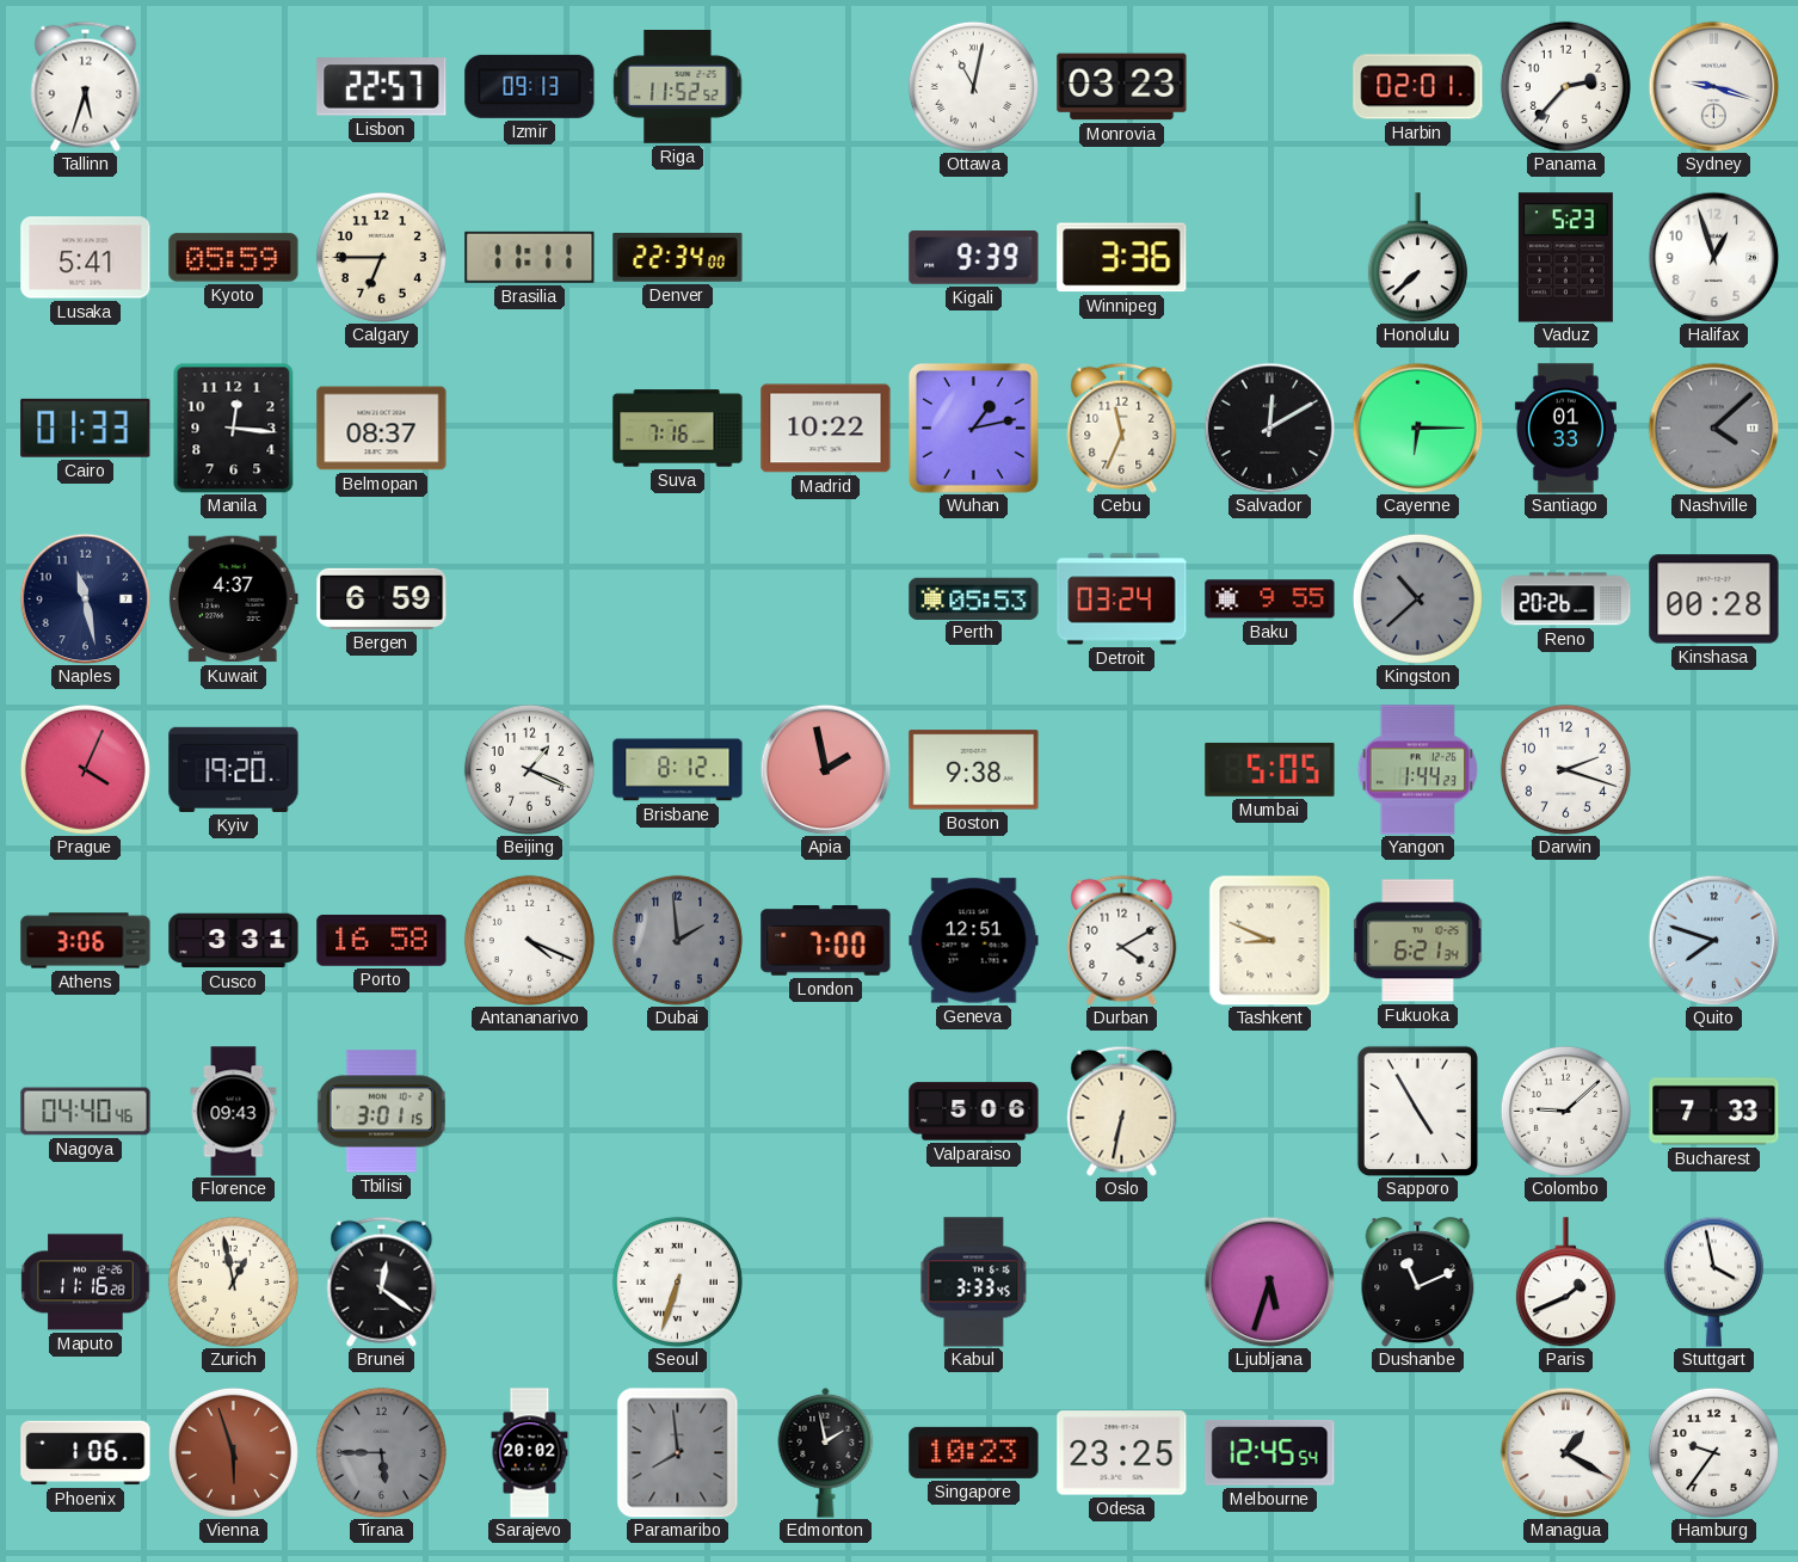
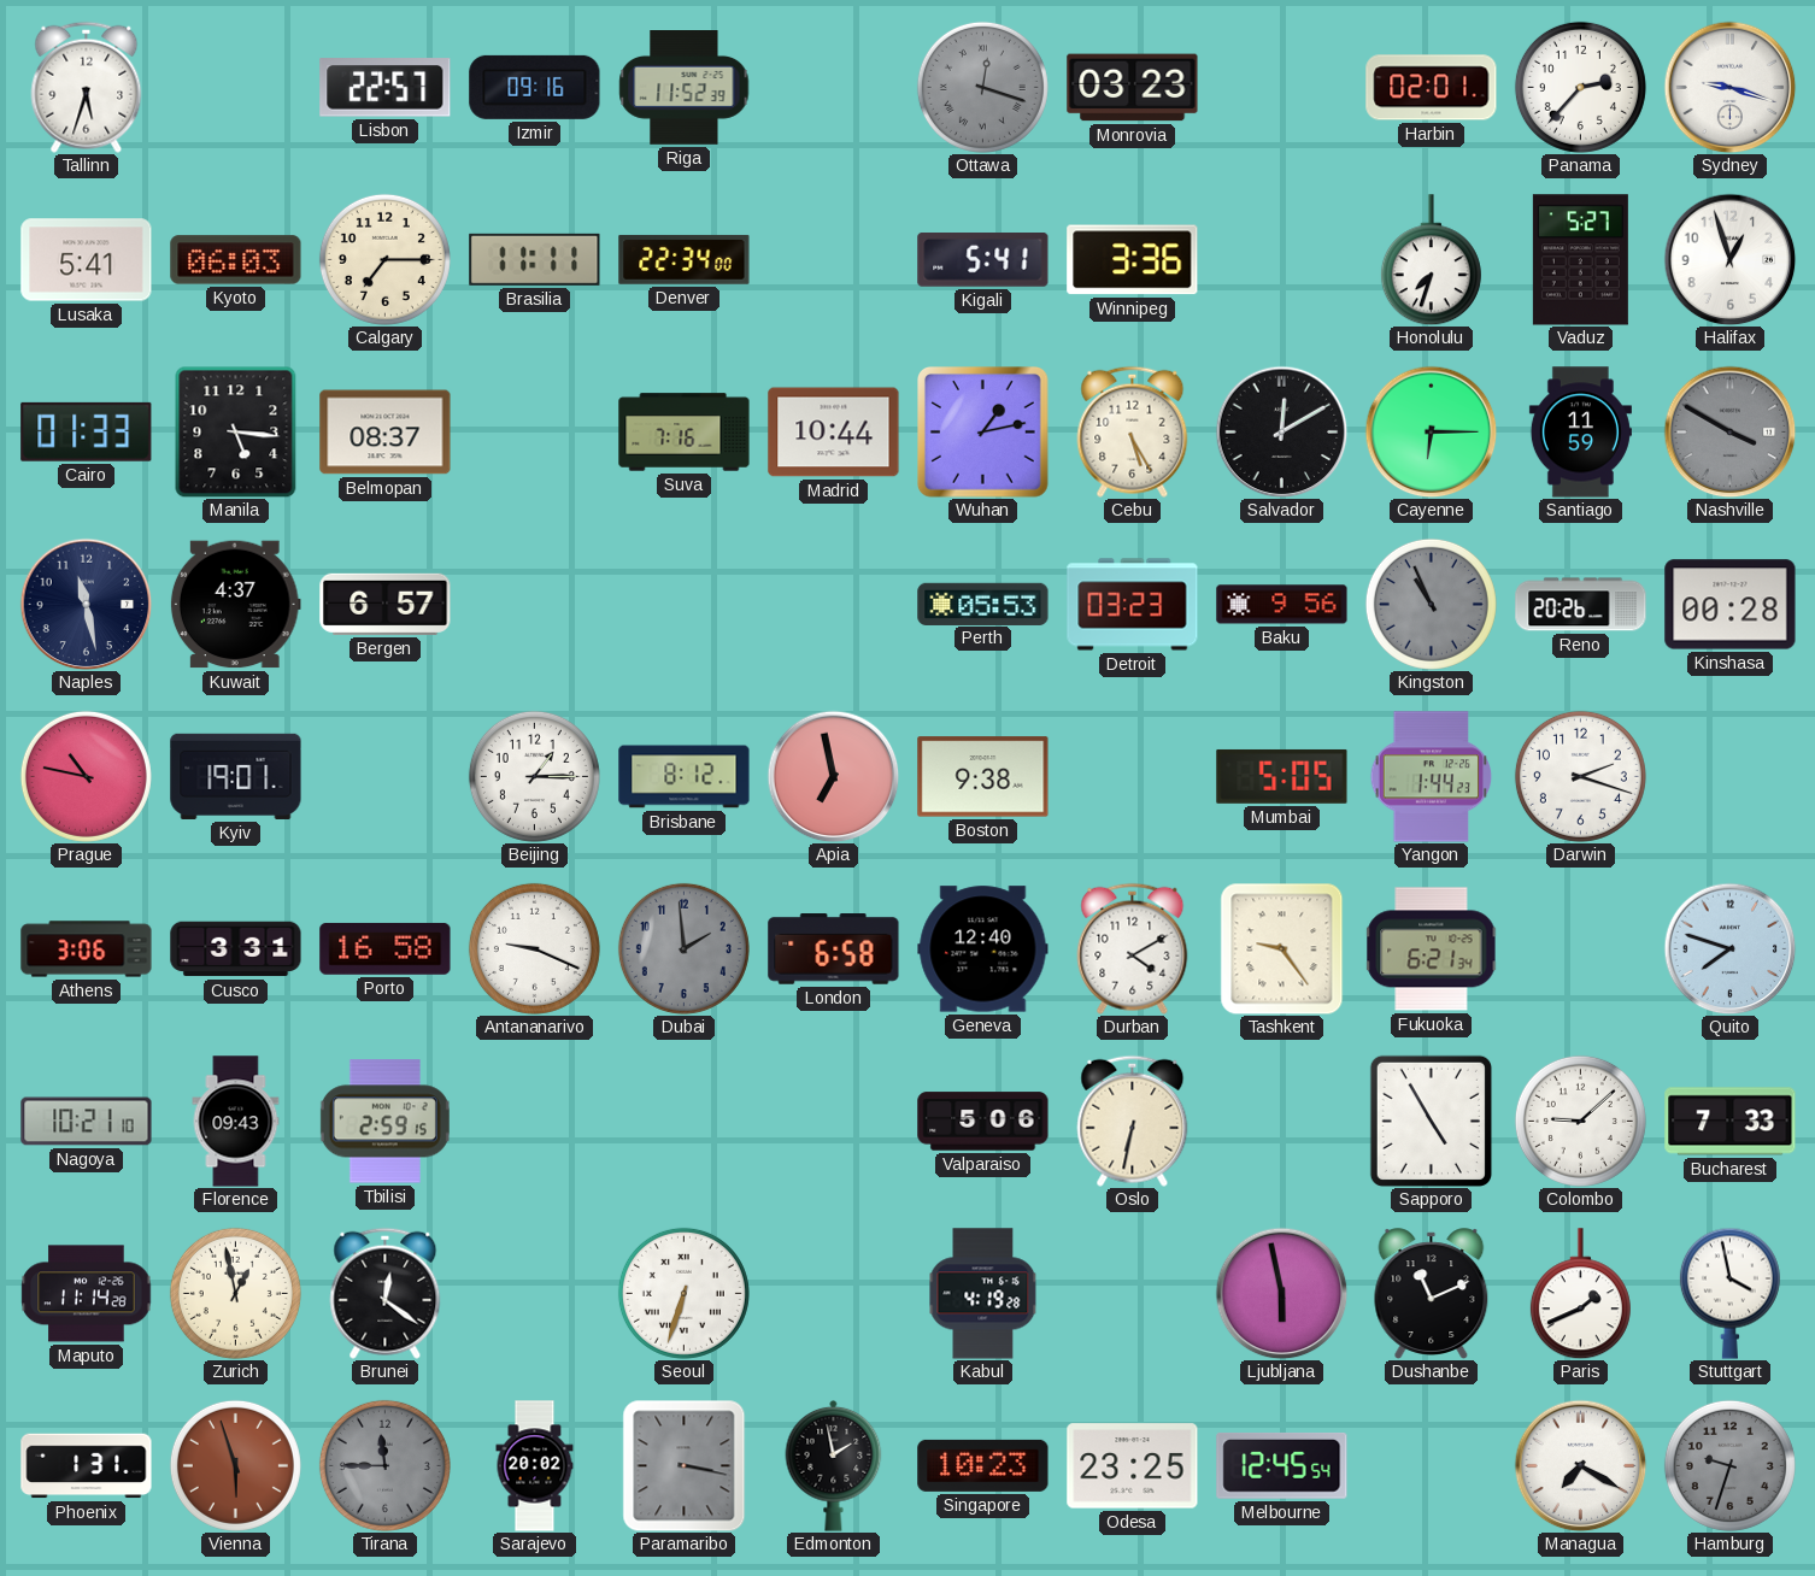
Izmir: 09:13 -> 09:16
Riga: 11:52:52 -> 11:52:39
Ottawa: 11:02 -> 12:18
Ottawa dial: white -> grey
Kyoto: 05:59 -> 06:03
Calgary: 6:45 -> 7:15
Kigali: 9:39 -> 5:41
Honolulu: 7:38 -> 7:33
Vaduz: 5:23 -> 5:27
Manila: 12:16 -> 5:16
Madrid: 10:22 -> 10:44
Cebu: 11:34 -> 5:25
Santiago: 01:33 -> 11:59
Nashville: 4:08 -> 3:50
Bergen: 6:59 -> 6:57
Detroit: 03:24 -> 03:23
Baku: 9:55 -> 9:56
Kingston: 10:38 -> 10:56
Prague: 4:04 -> 10:47
Kyiv: 19:20 -> 19:01
Beijing: 1:19 -> 1:15
Apia: 1:58 -> 6:58
Antananarivo: 4:19 -> 9:19
London: 7:00 -> 6:58
Geneva: 12:51 -> 12:40
Tashkent: 8:49 -> 9:24
Nagoya: 04:40 -> 10:21
Tbilisi: 3:01 -> 2:59
Maputo: 11:16 -> 11:14
Kabul: 3:33 -> 4:19
Ljubljana: 5:33 -> 5:58
Phoenix: 1:06 -> 1:31
Tirana: 5:45 -> 11:45
Paramaribo: 7:59 -> 3:17
Managua: 1:20 -> 7:20
Hamburg: 9:36 -> 9:33
Hamburg dial: white -> grey
